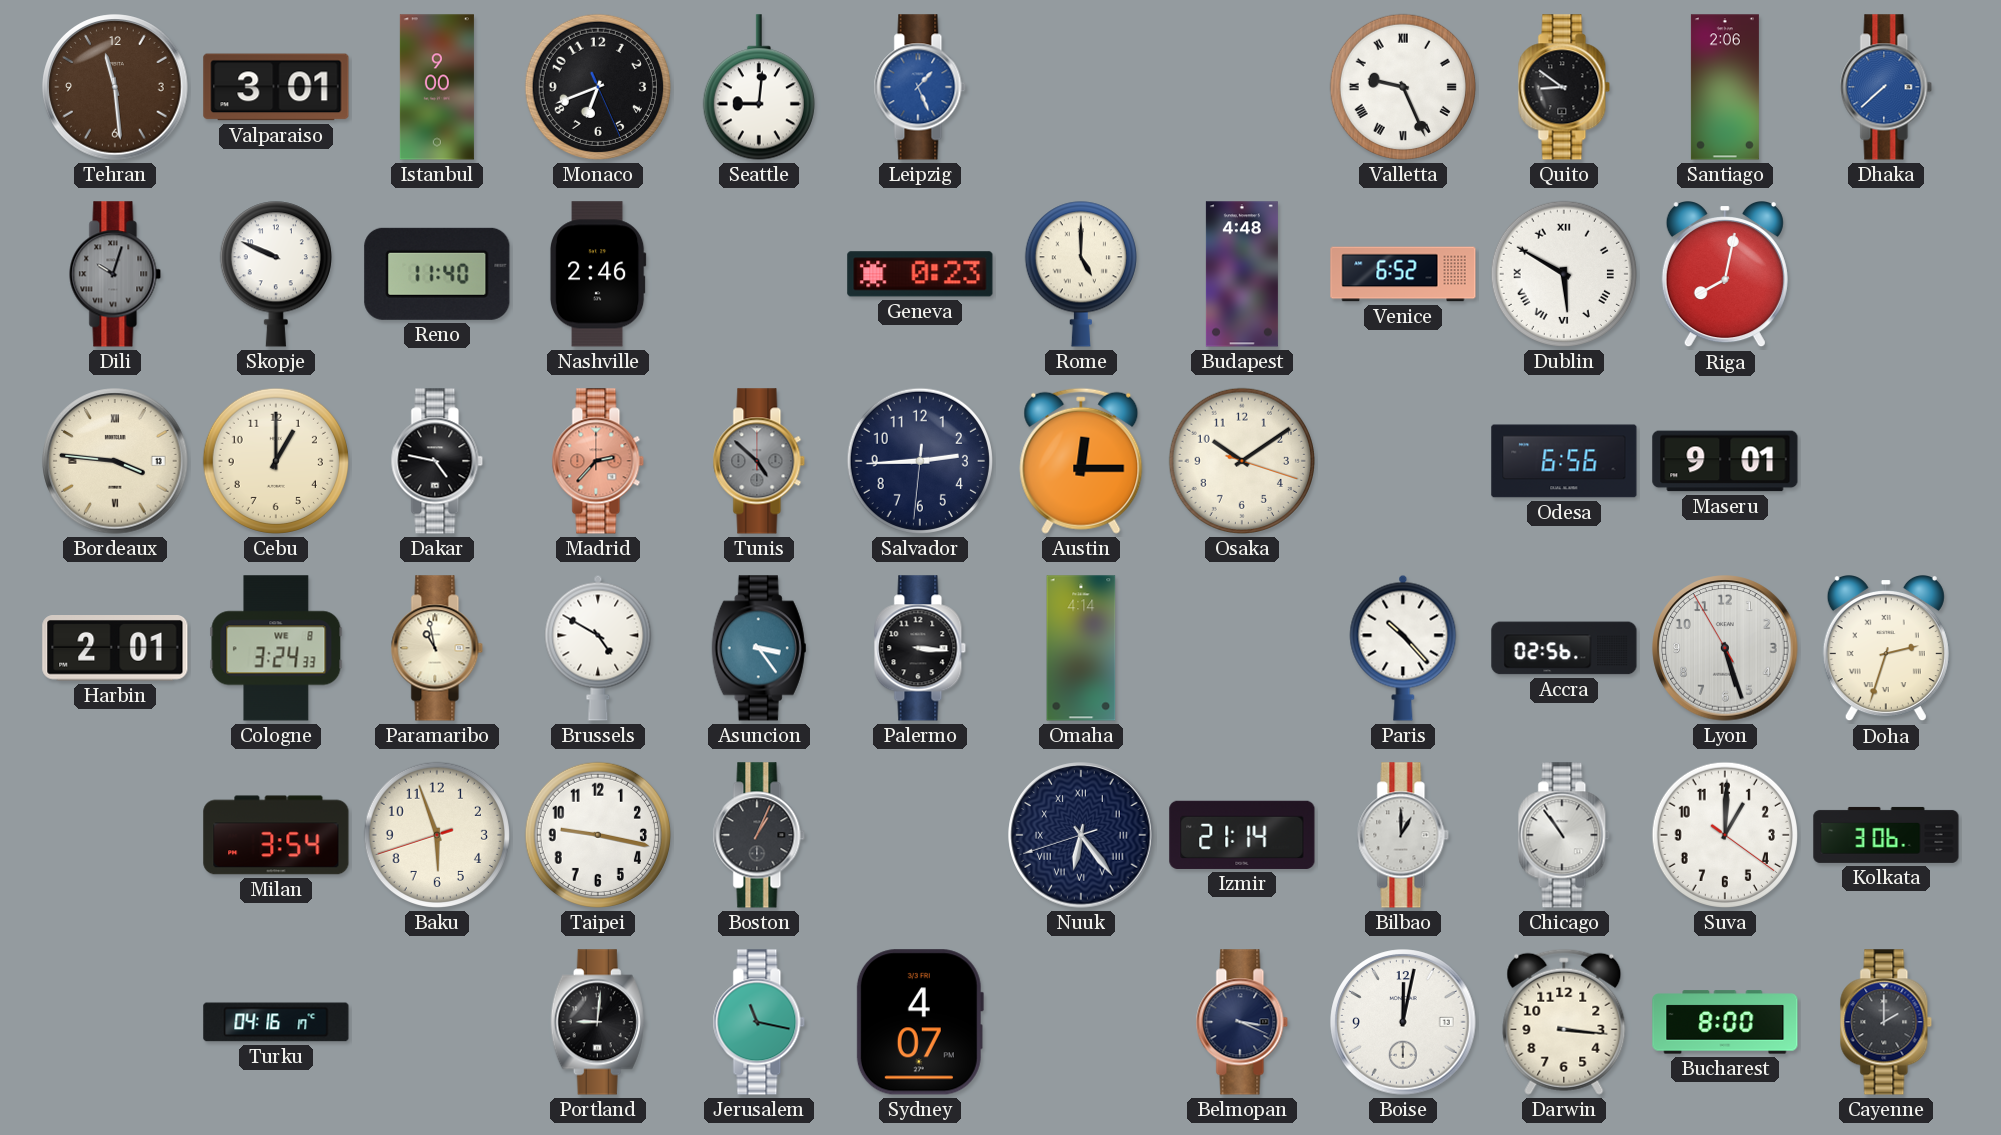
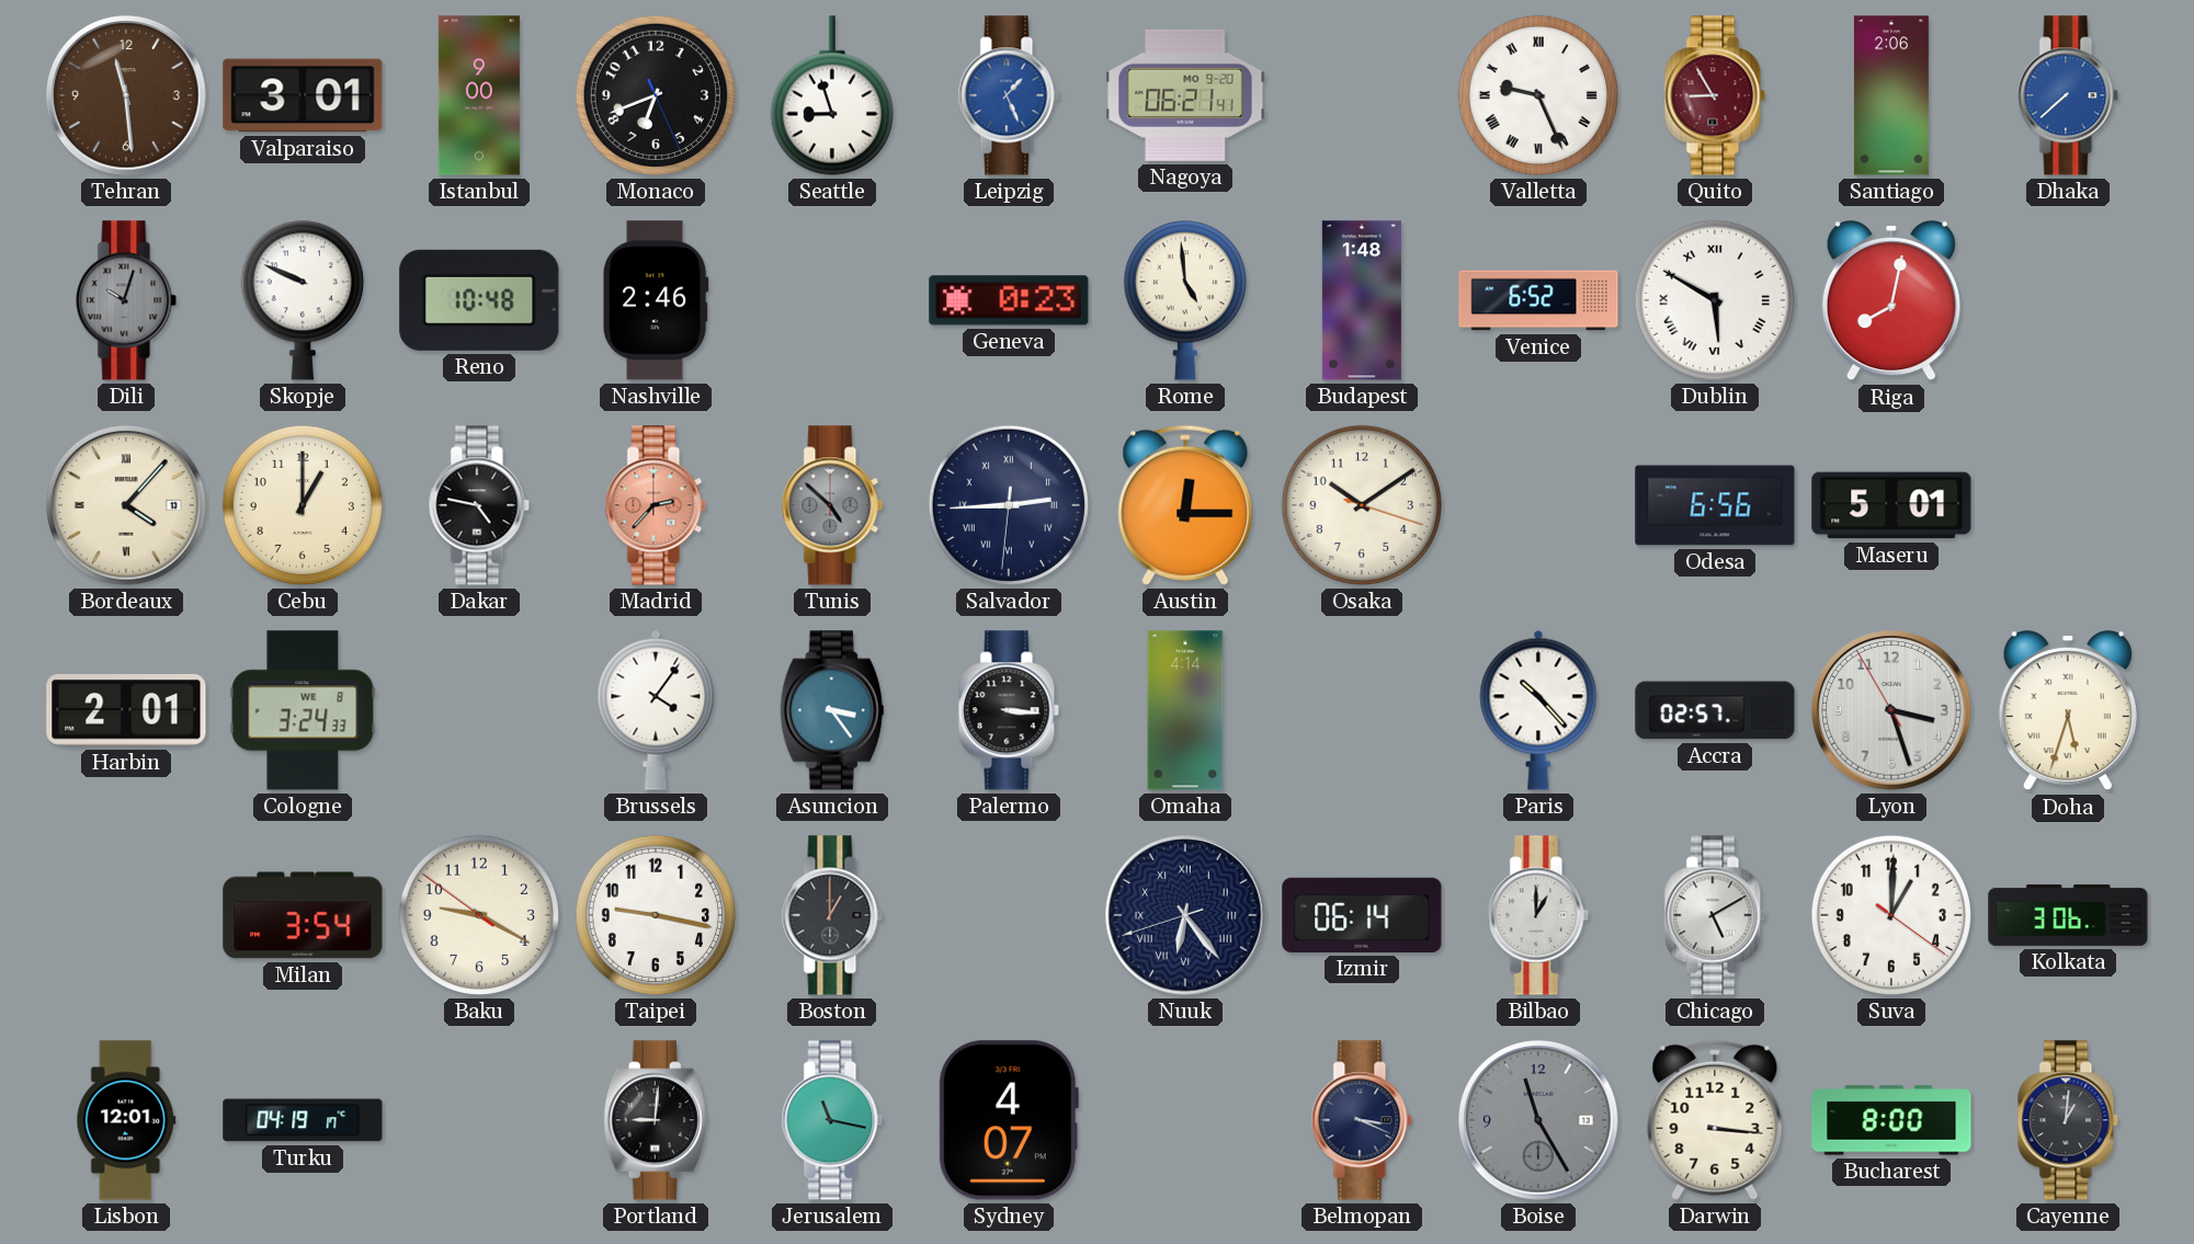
Seattle: 9:01 -> 8:57
Nagoya: none -> 06:21
Quito: 8:51 -> 8:55
Quito dial: black -> burgundy
Reno: 11:40 -> 10:48
Rome: 5:00 -> 4:59
Budapest: 4:48 -> 1:48
Bordeaux: 3:46 -> 4:07
Salvador numerals: Arabic -> Roman
Maseru: 9:01 -> 5:01
Paramaribo: 10:58 -> none
Brussels: 4:50 -> 4:06
Accra: 02:56 -> 02:57
Lyon: 5:26 -> 3:26
Doha: 2:33 -> 5:33
Baku: 5:56 -> 9:19
Boston: 1:04 -> 1:00
Izmir: 21:14 -> 06:14
Chicago: 10:54 -> 5:10
Lisbon: none -> 12:01
Turku: 04:16 -> 04:19
Boise: 12:02 -> 11:25
Boise dial: white -> grey
Cayenne: 2:00 -> 1:01
